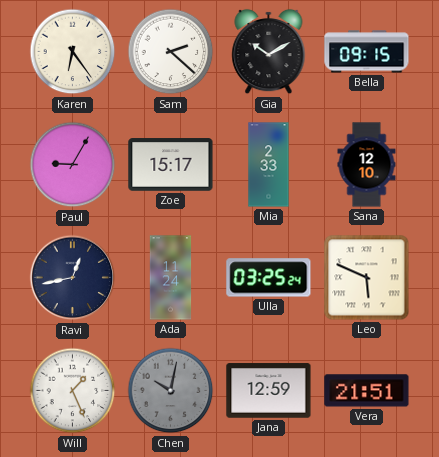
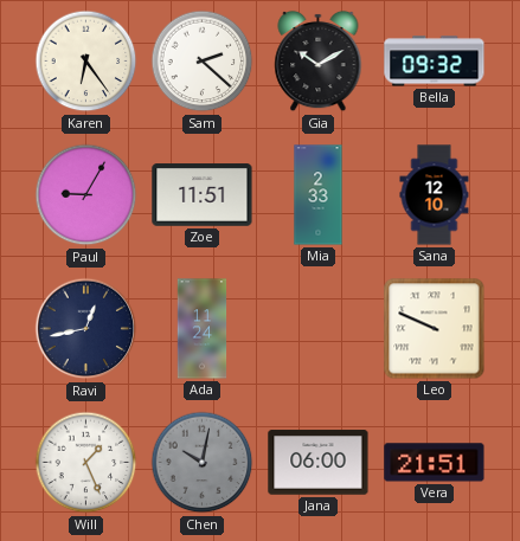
Bella: 09:15 -> 09:32
Zoe: 15:17 -> 11:51
Ulla: 03:25 -> none
Leo: 5:49 -> 9:49
Jana: 12:59 -> 06:00
